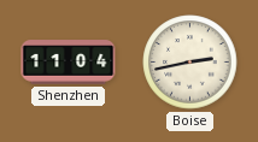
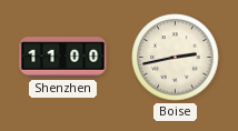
Shenzhen: 11:04 -> 11:00
